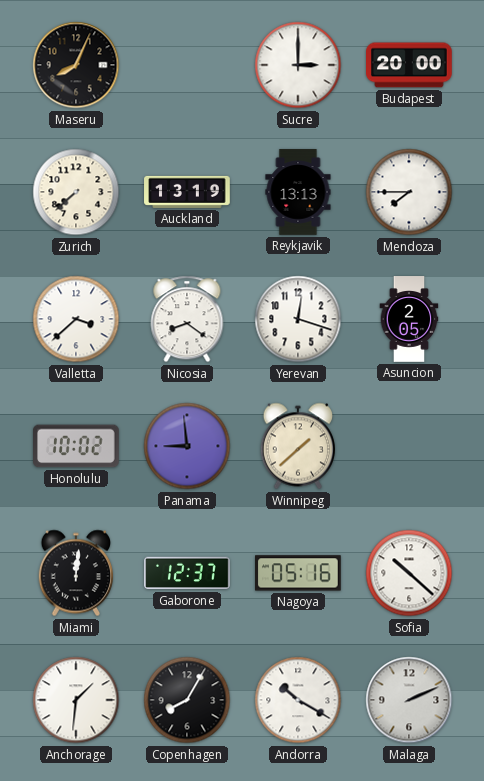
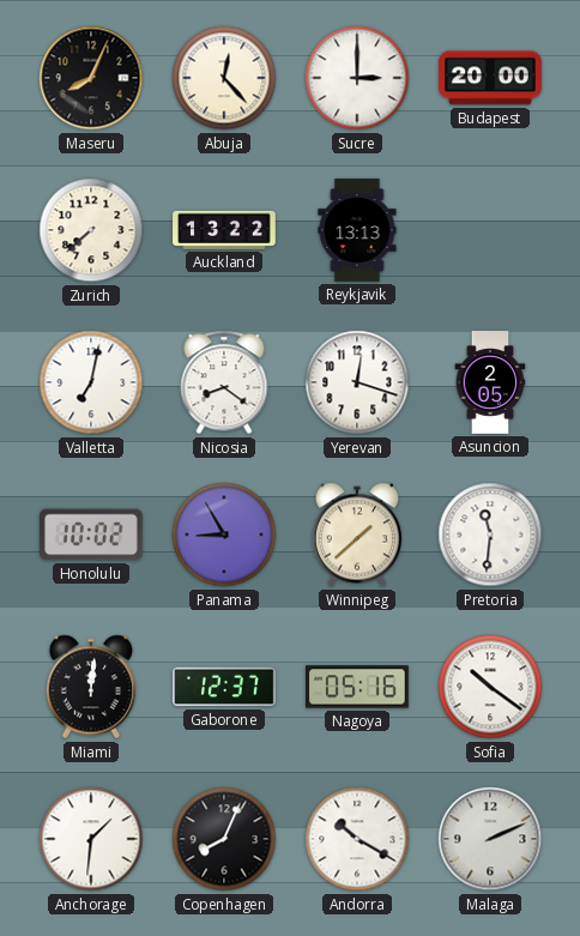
Abuja: none -> 12:23
Auckland: 13:19 -> 13:22
Mendoza: 7:45 -> none
Valletta: 3:38 -> 7:02
Panama: 8:59 -> 8:55
Pretoria: none -> 11:31
Sofia: 10:22 -> 10:21
Copenhagen: 8:05 -> 8:04
